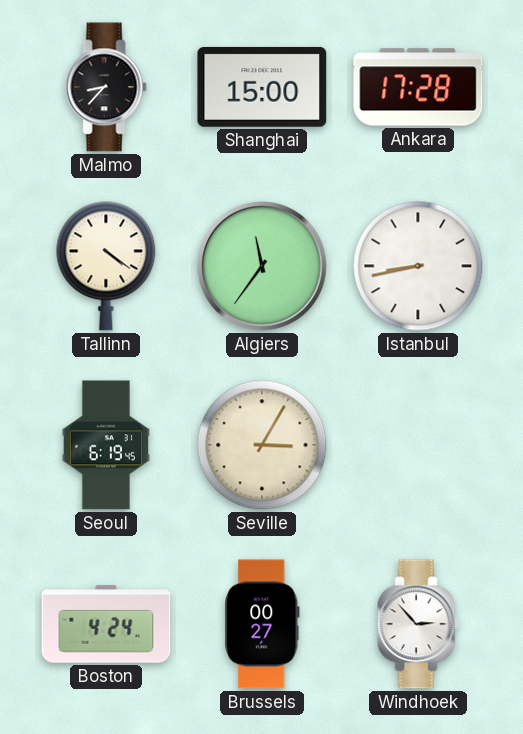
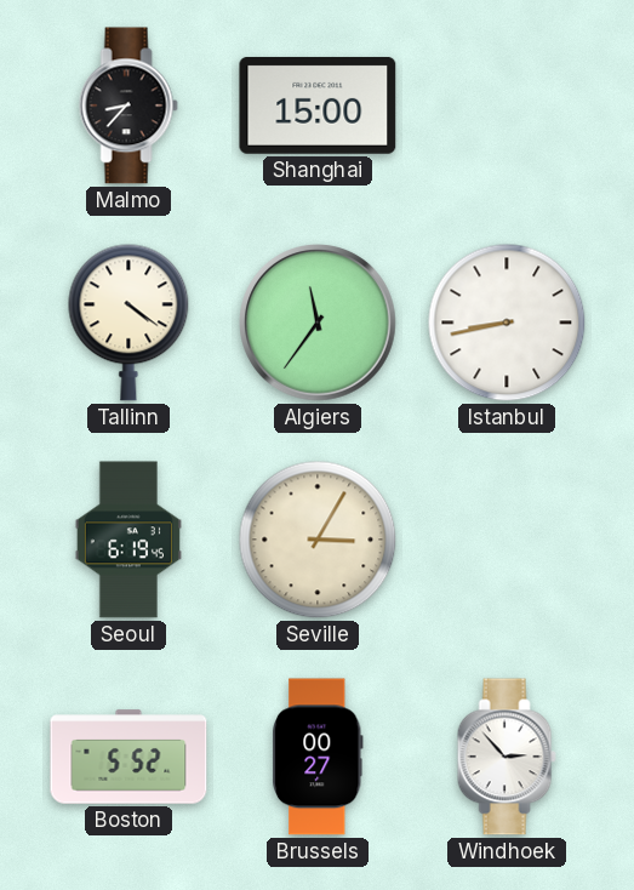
Ankara: 17:28 -> none
Boston: 4:24 -> 5:52
